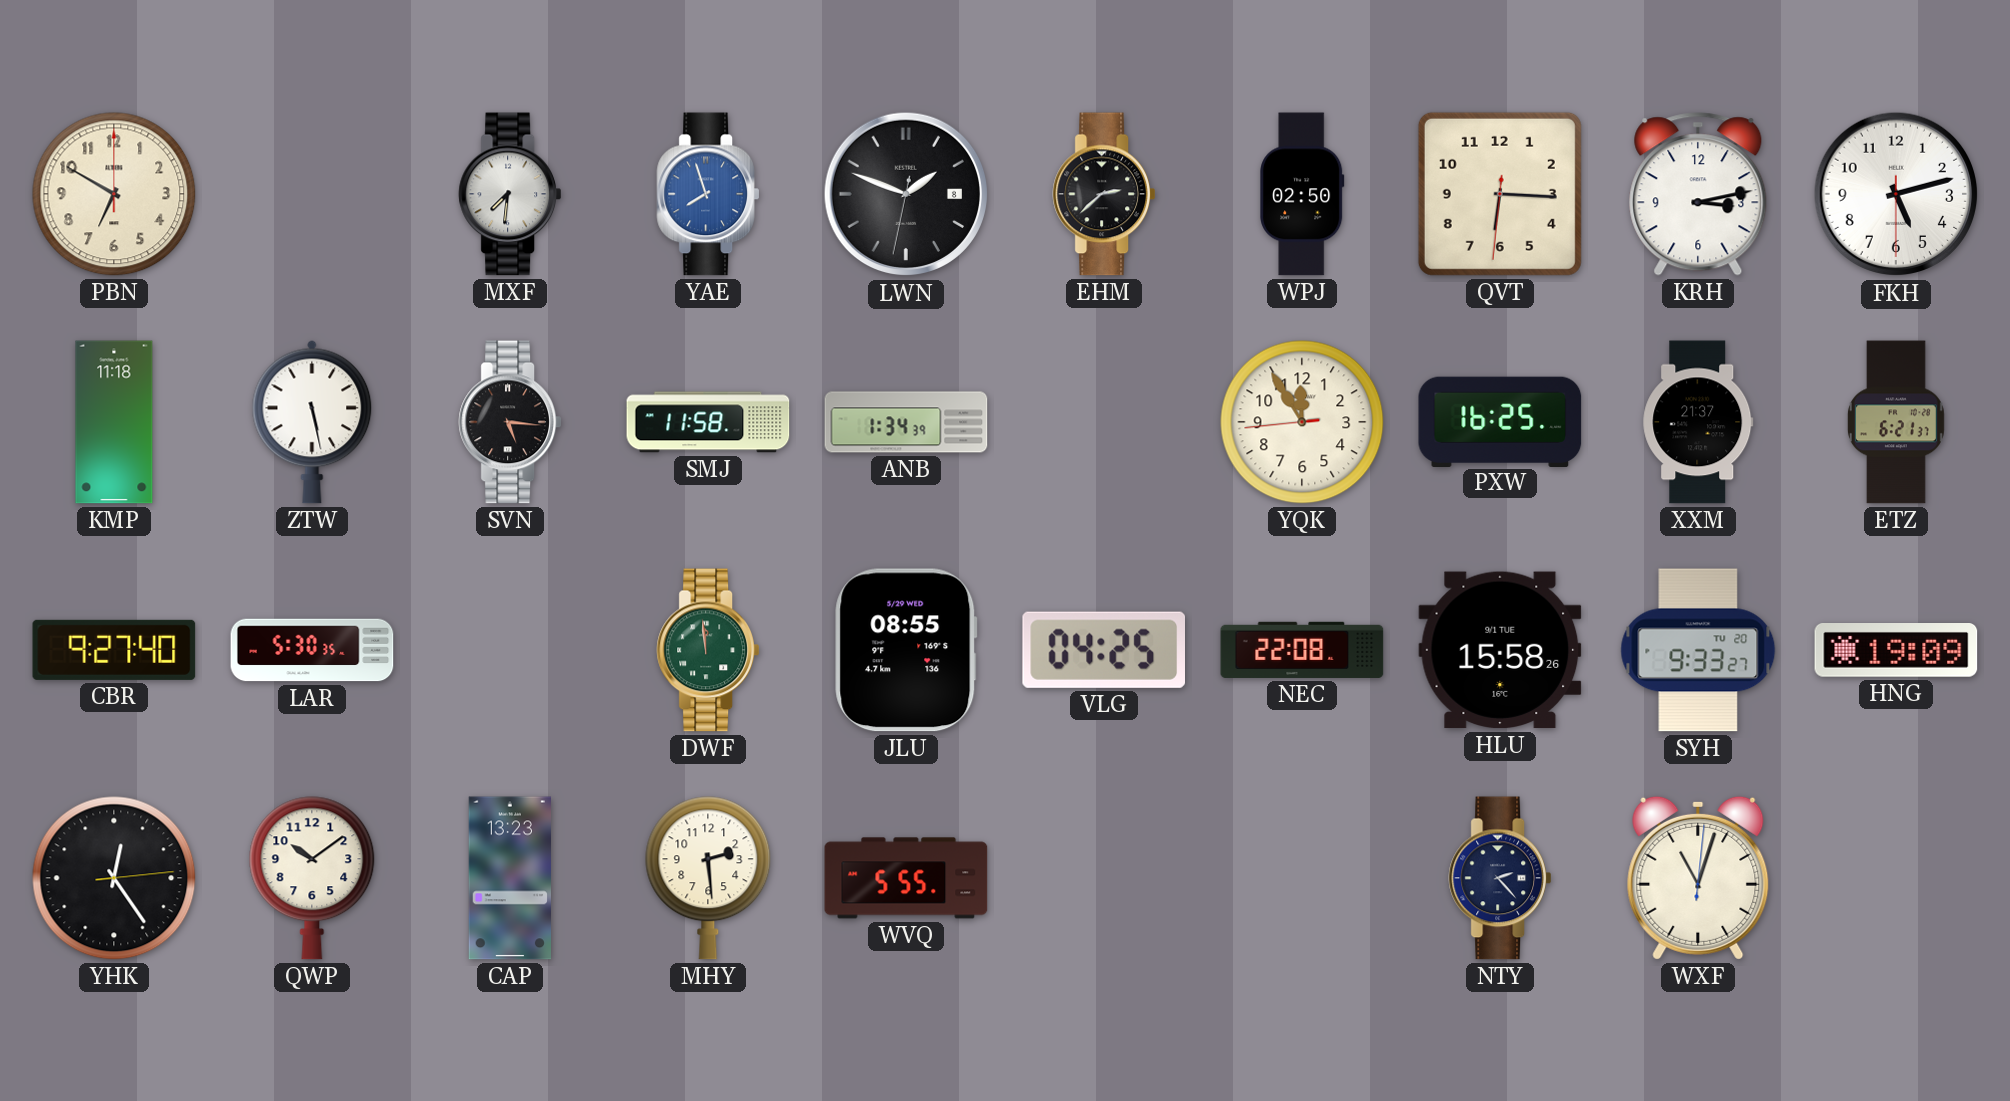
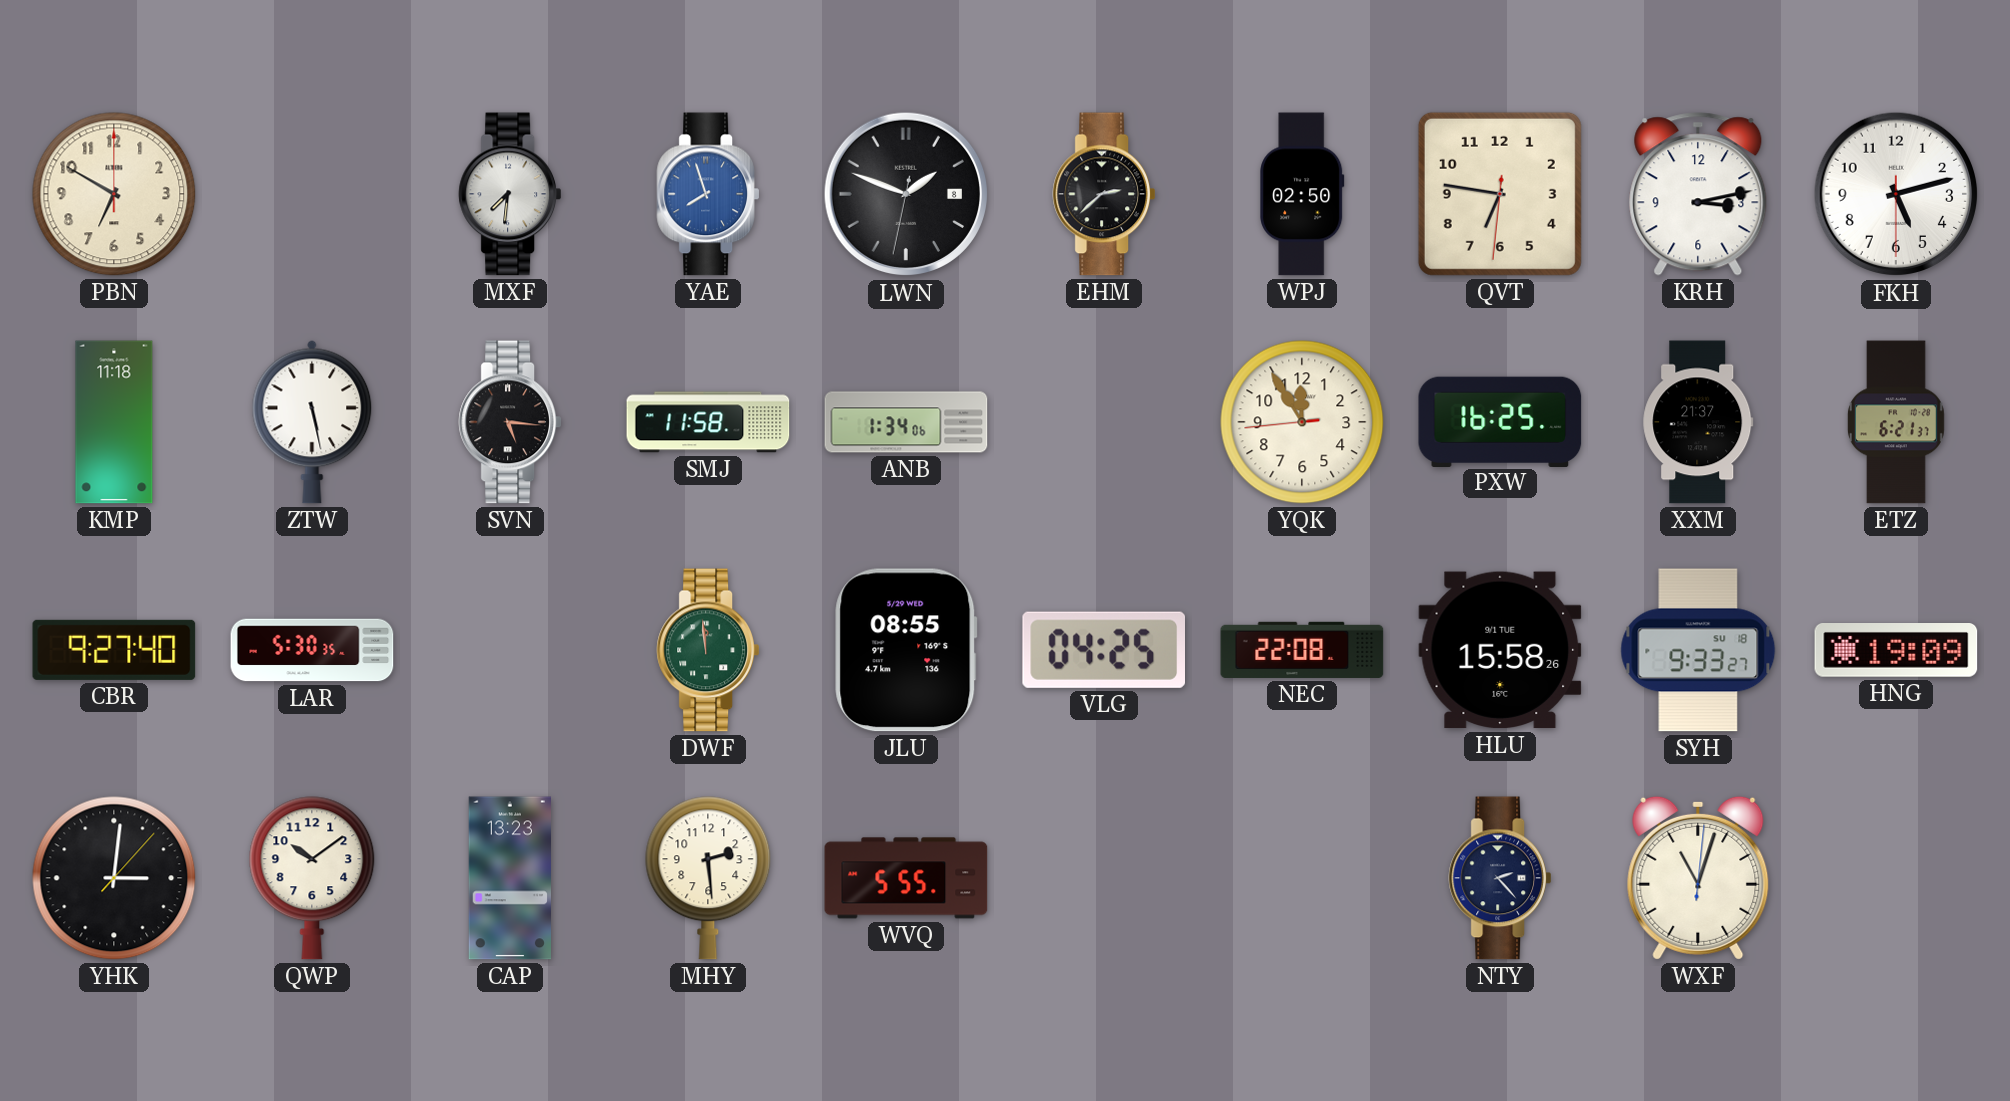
QVT: 6:15 -> 6:46
ANB: 1:34:39 -> 1:34:06
SYH date: TU 20 -> SU 18
YHK: 12:24 -> 3:01
